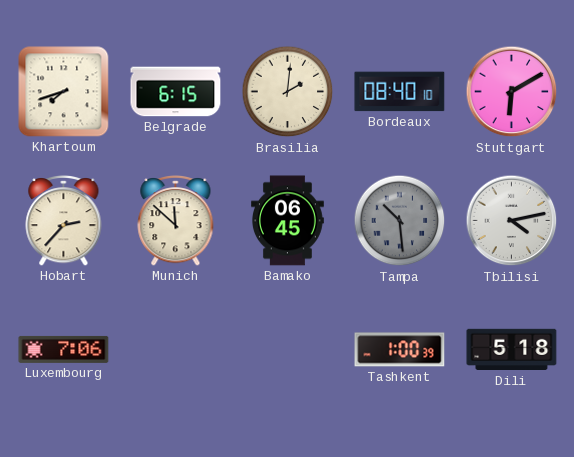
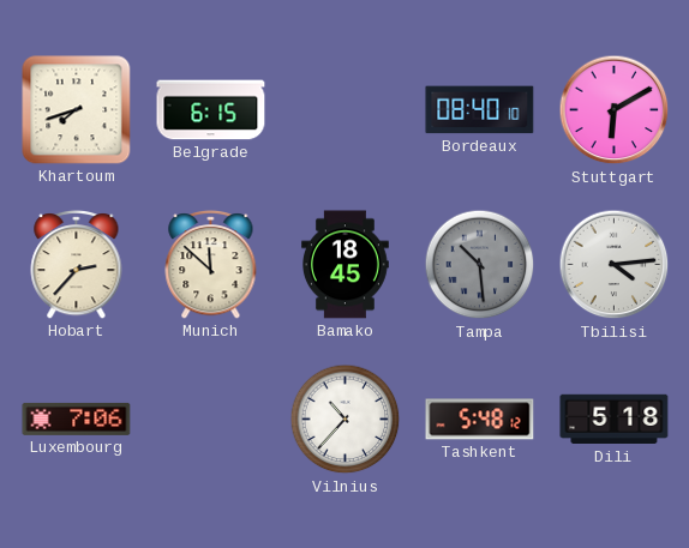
Brasilia: 2:01 -> none
Bamako: 06:45 -> 18:45
Tbilisi: 4:13 -> 4:14
Vilnius: none -> 10:37
Tashkent: 1:00 -> 5:48
